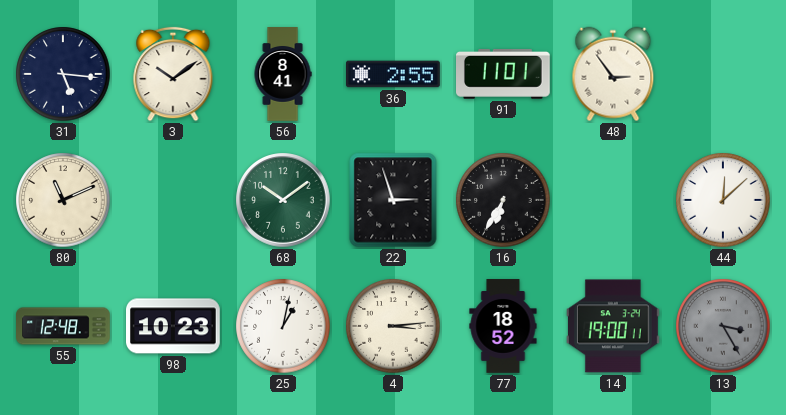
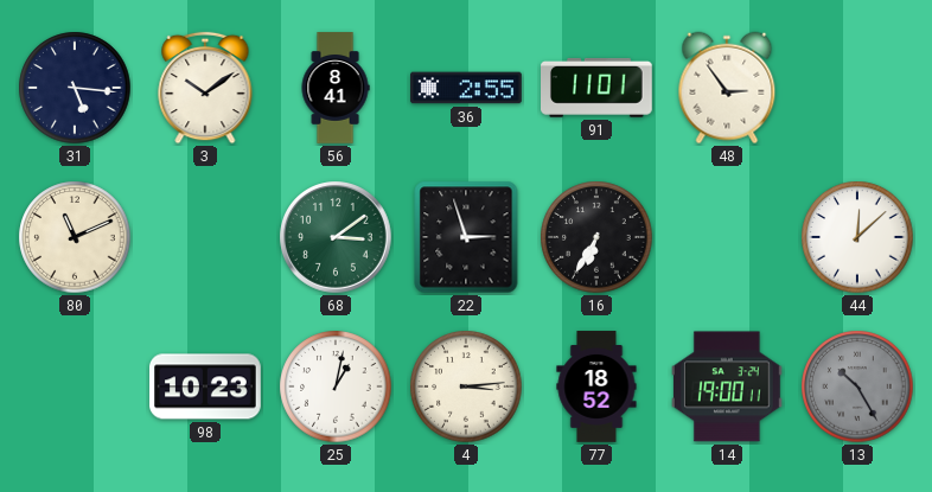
68: 10:09 -> 3:09
55: 12:48 -> none
13: 3:25 -> 10:25
